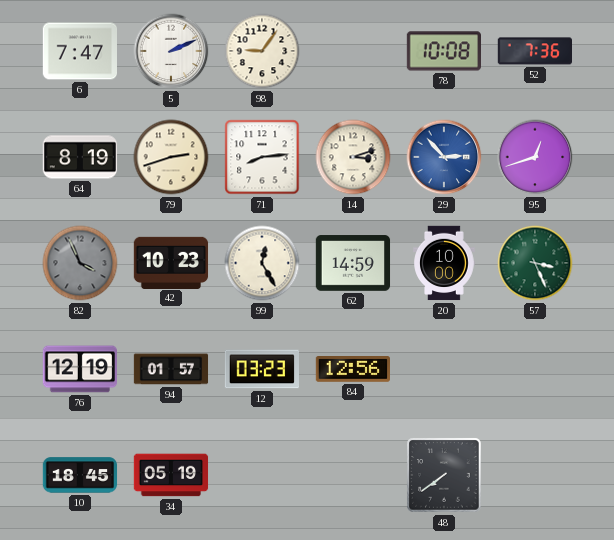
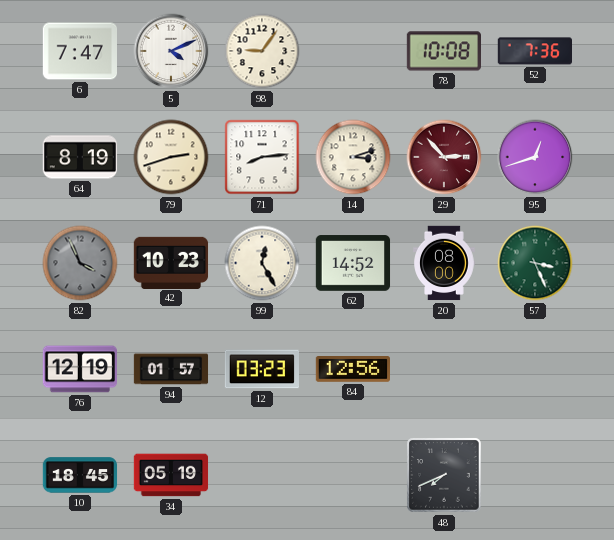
5: 2:11 -> 4:11
29 dial: blue -> burgundy
62: 14:59 -> 14:52
20: 10:00 -> 08:00
48: 7:39 -> 7:41
